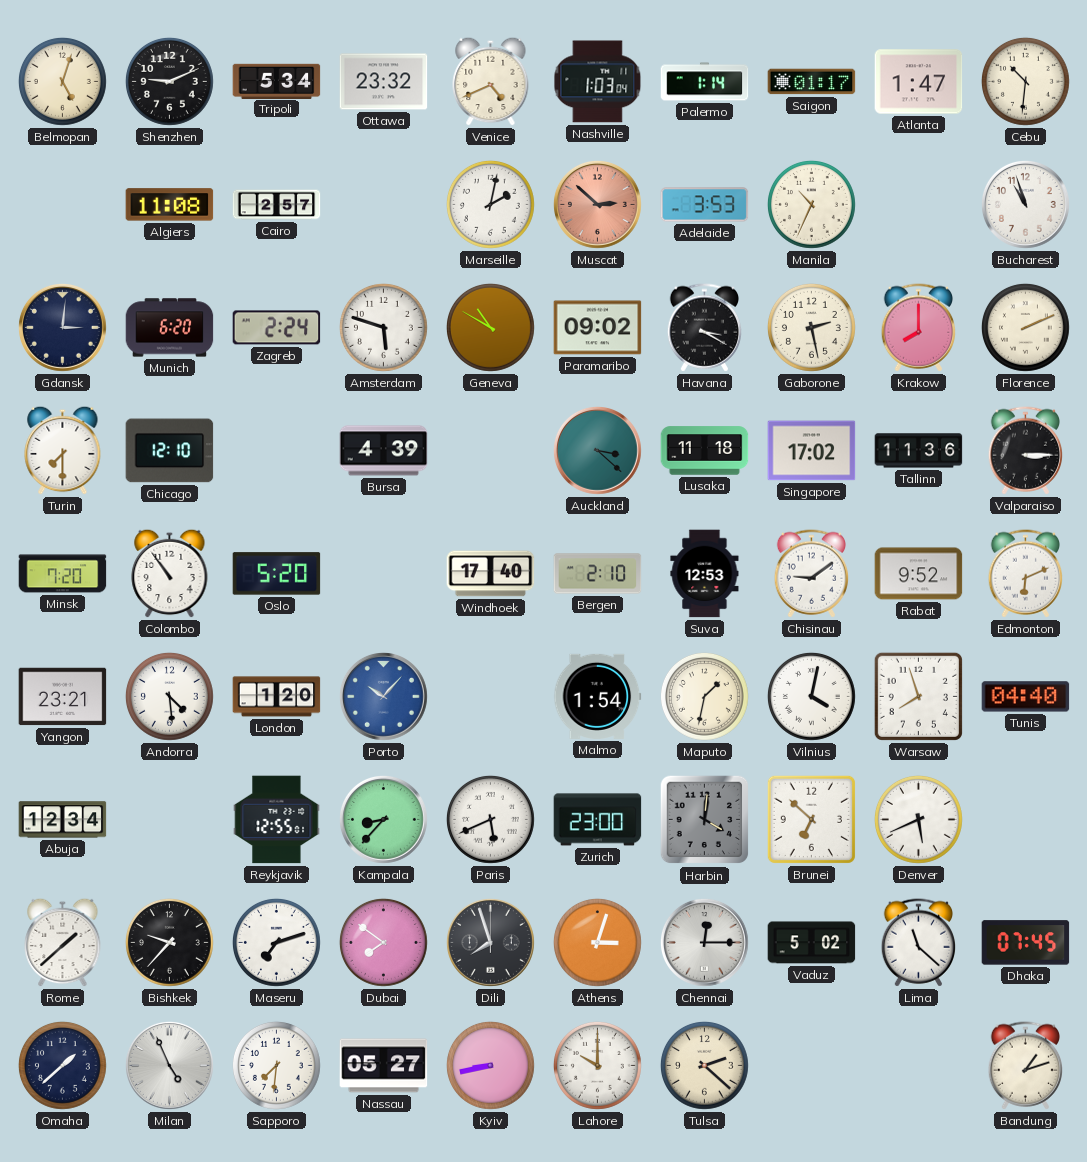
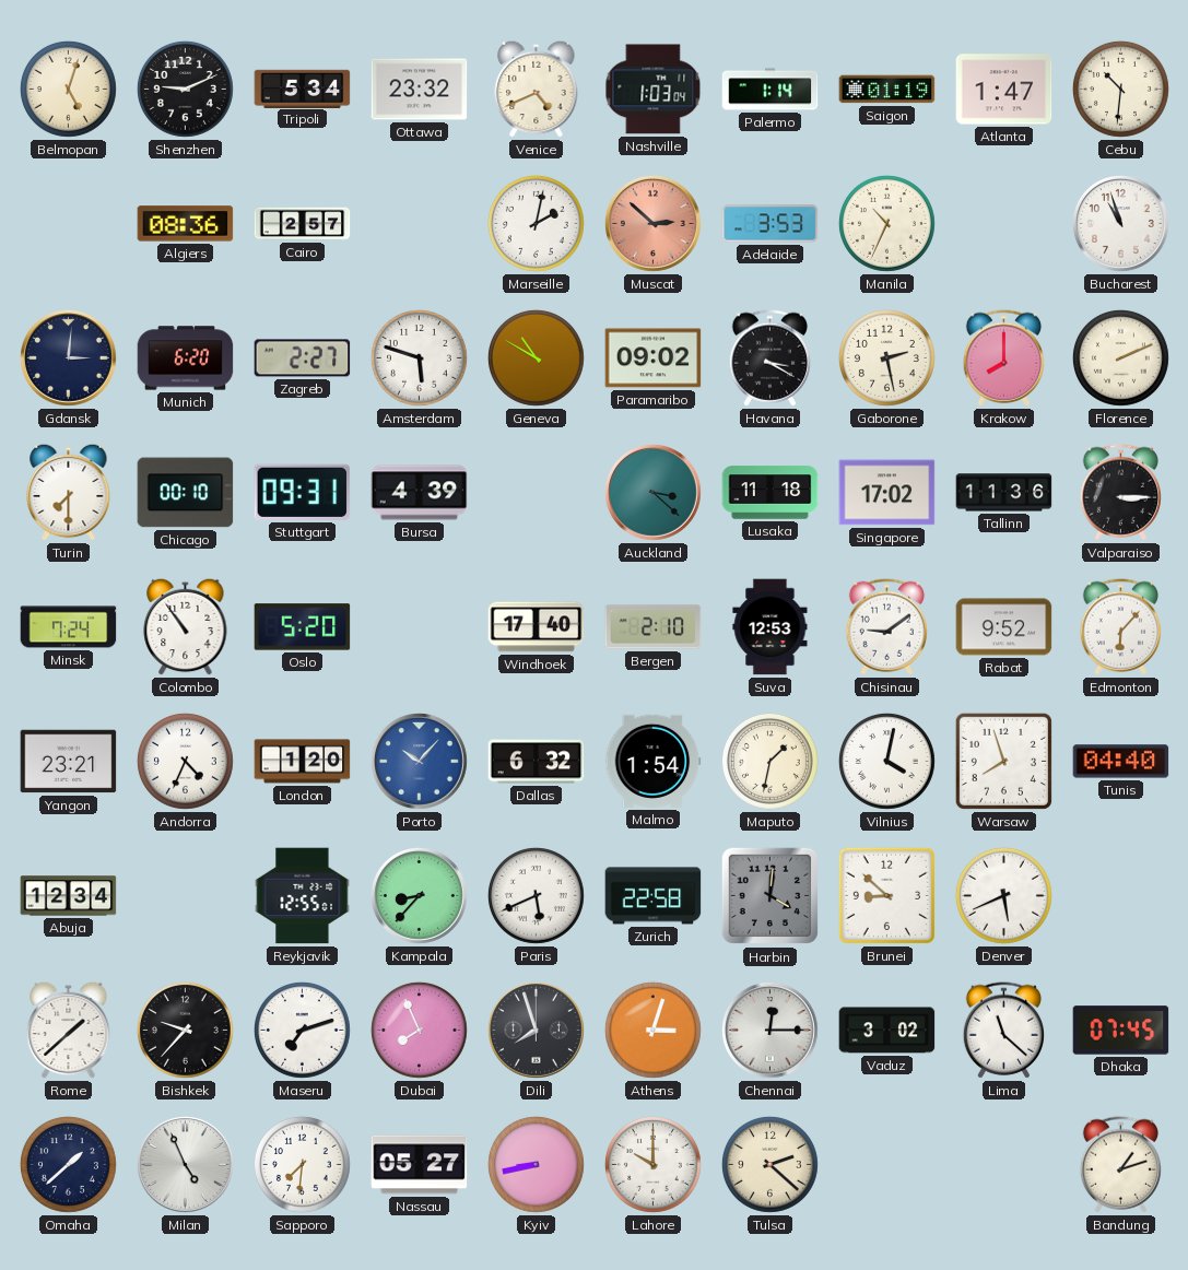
Saigon: 01:17 -> 01:19
Algiers: 11:08 -> 08:36
Zagreb: 2:24 -> 2:27
Chicago: 12:10 -> 00:10
Stuttgart: none -> 09:31
Minsk: 7:20 -> 7:24
Edmonton: 6:11 -> 6:07
Andorra: 4:29 -> 4:34
Dallas: none -> 6:32
Zurich: 23:00 -> 22:58
Brunei: 6:52 -> 8:52
Dubai: 7:51 -> 7:56
Vaduz: 5:02 -> 3:02
